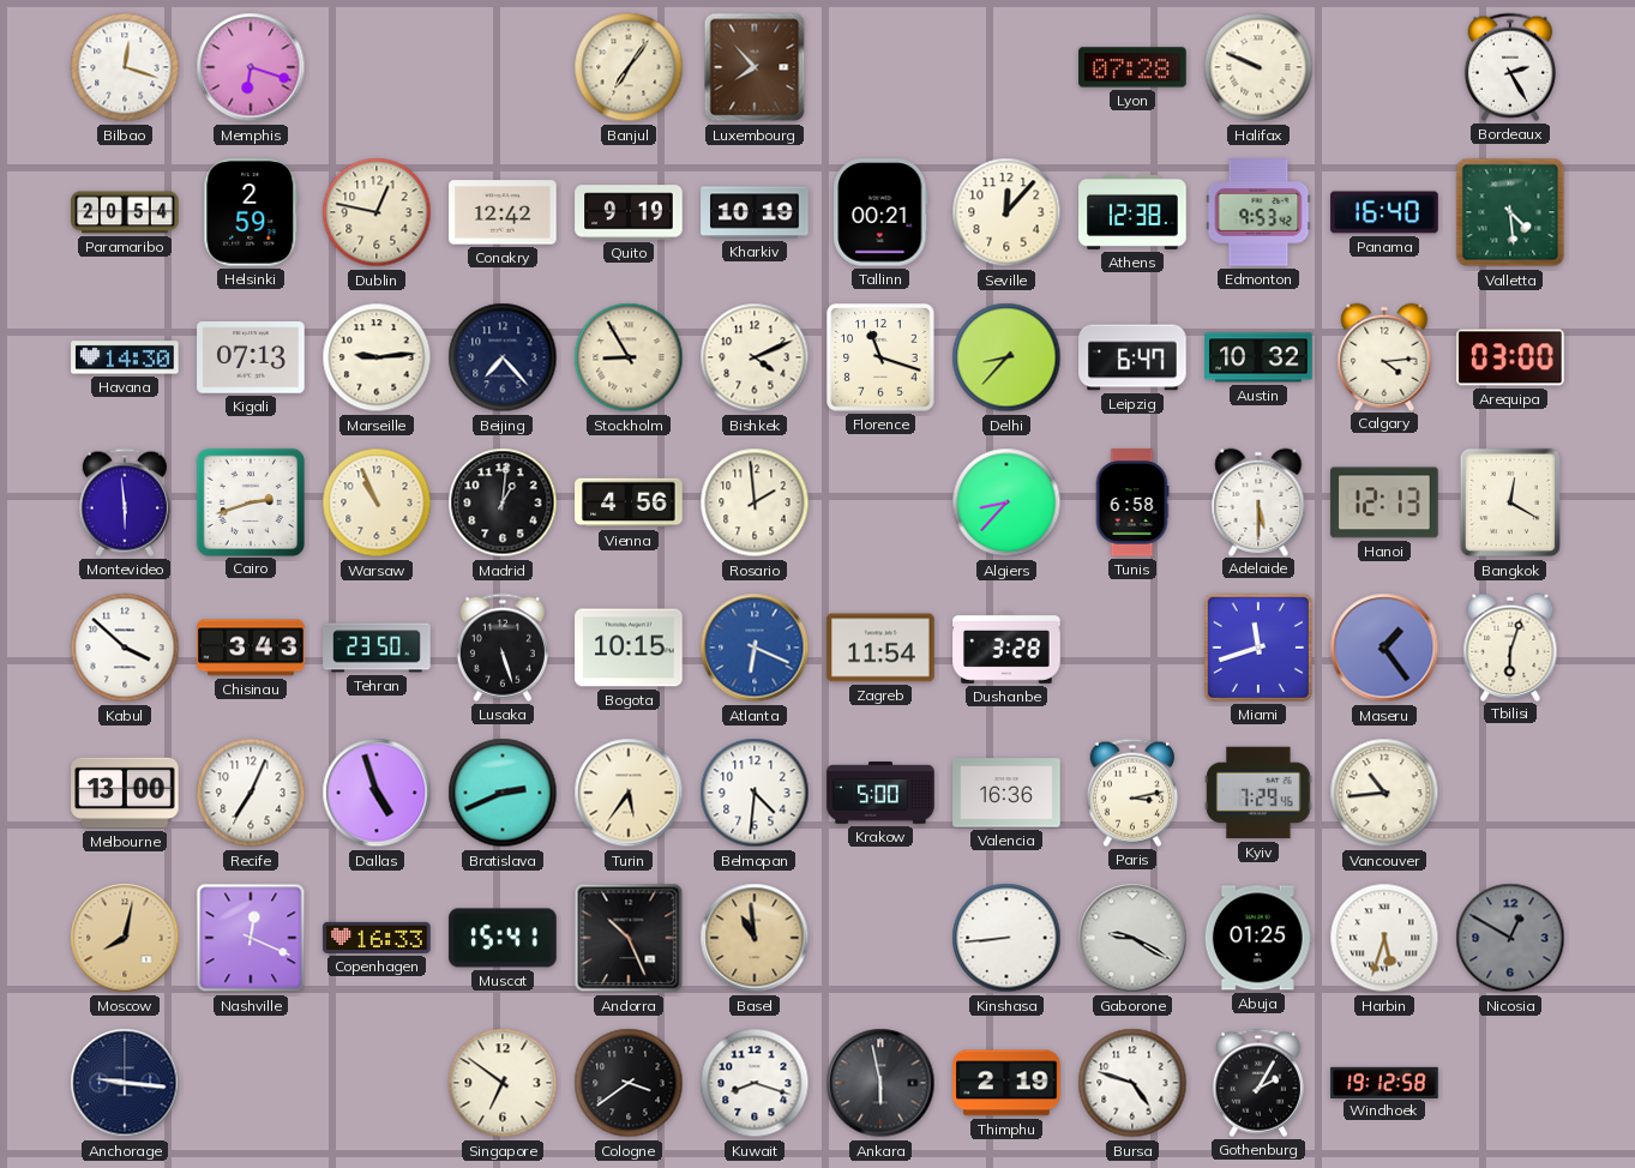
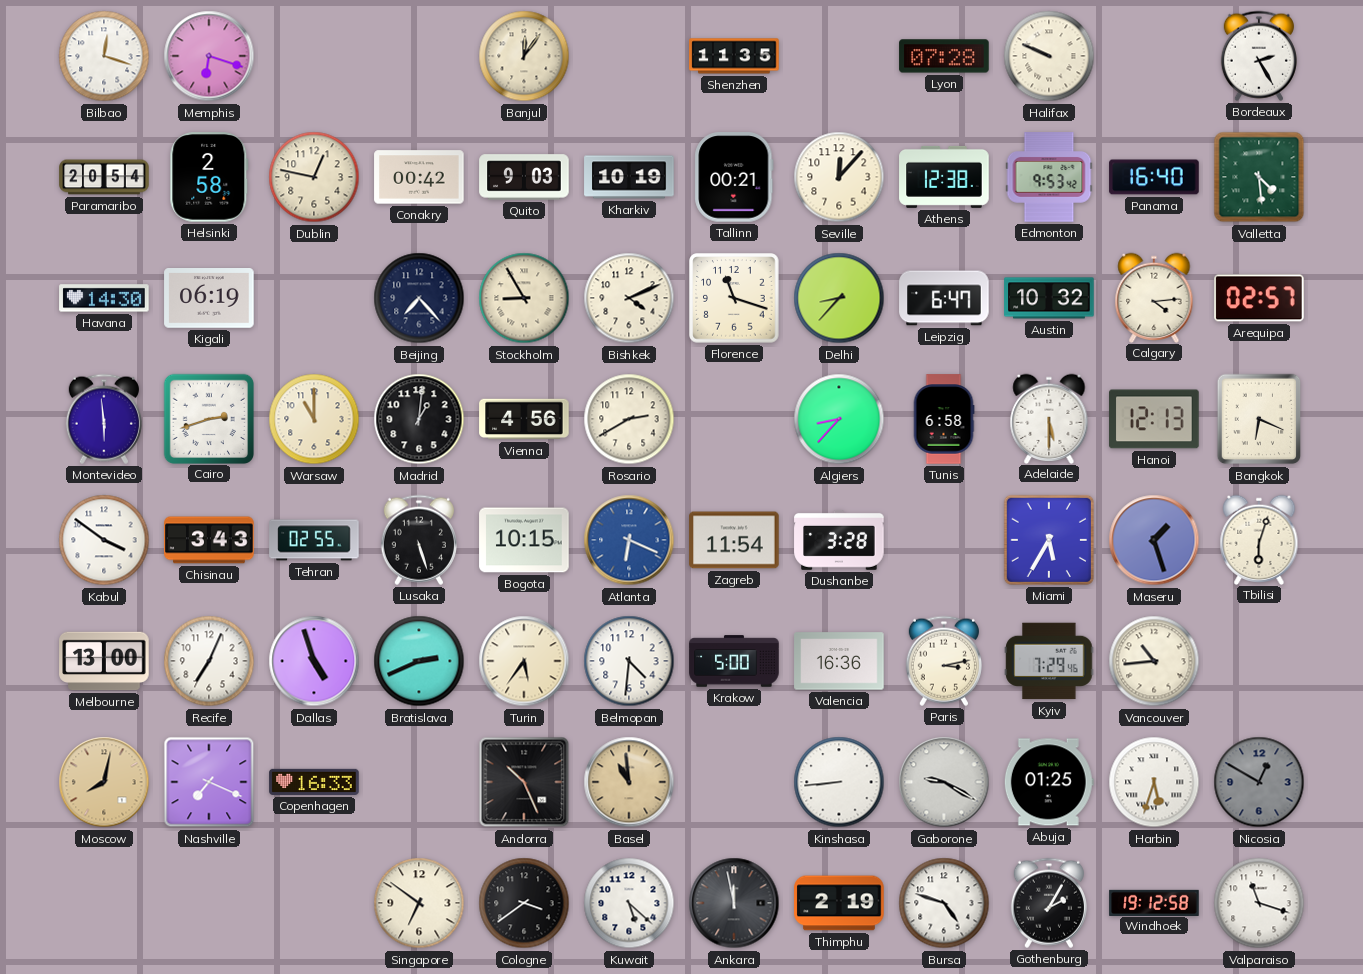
Banjul: 7:06 -> 12:06
Luxembourg: 7:53 -> none
Shenzhen: none -> 11:35
Helsinki: 2:59 -> 2:58
Conakry: 12:42 -> 00:42
Quito: 9:19 -> 9:03
Kigali: 07:13 -> 06:19
Marseille: 9:14 -> none
Arequipa: 03:00 -> 02:57
Warsaw: 10:56 -> 11:00
Rosario: 1:59 -> 2:40
Bangkok: 12:20 -> 6:19
Kabul: 3:52 -> 3:51
Tehran: 23:50 -> 02:55
Miami: 11:42 -> 5:35
Maseru: 1:24 -> 1:27
Nashville: 12:19 -> 7:19
Muscat: 15:41 -> none
Anchorage: 9:16 -> none
Kuwait: 8:18 -> 5:22
Ankara: 5:58 -> 11:58
Valparaiso: none -> 11:18
